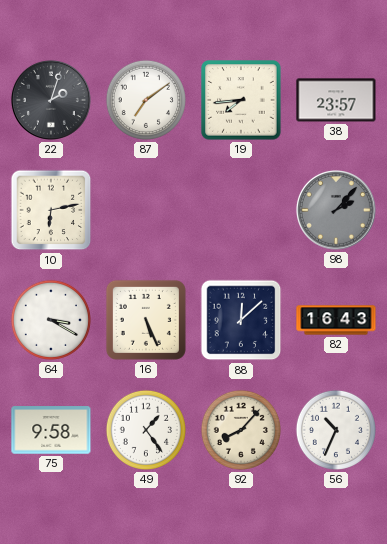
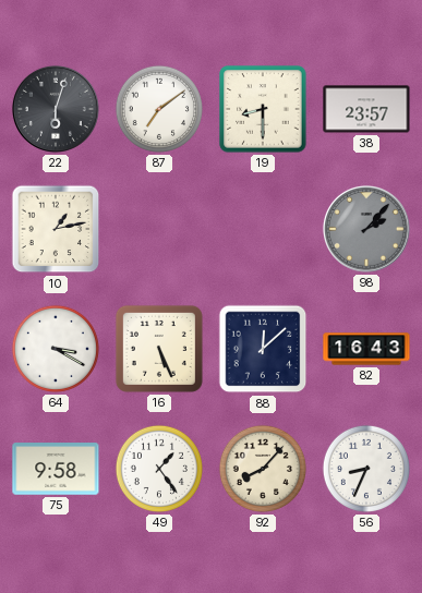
22: 2:03 -> 6:03
19: 7:44 -> 8:30
10: 6:13 -> 1:13
56: 10:34 -> 8:34
